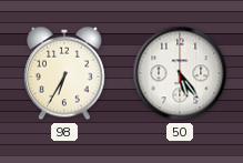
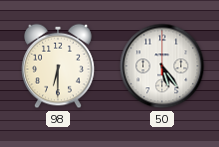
98: 6:35 -> 6:30
